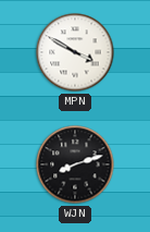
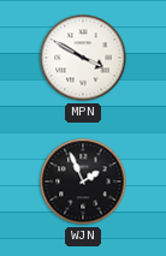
WJN: 8:12 -> 1:56
